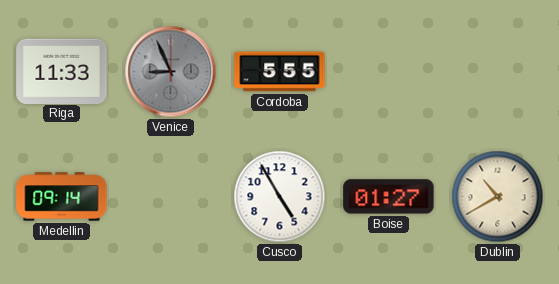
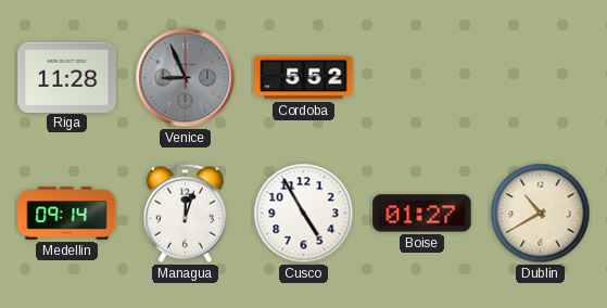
Riga: 11:33 -> 11:28
Cordoba: 5:55 -> 5:52
Managua: none -> 12:03
